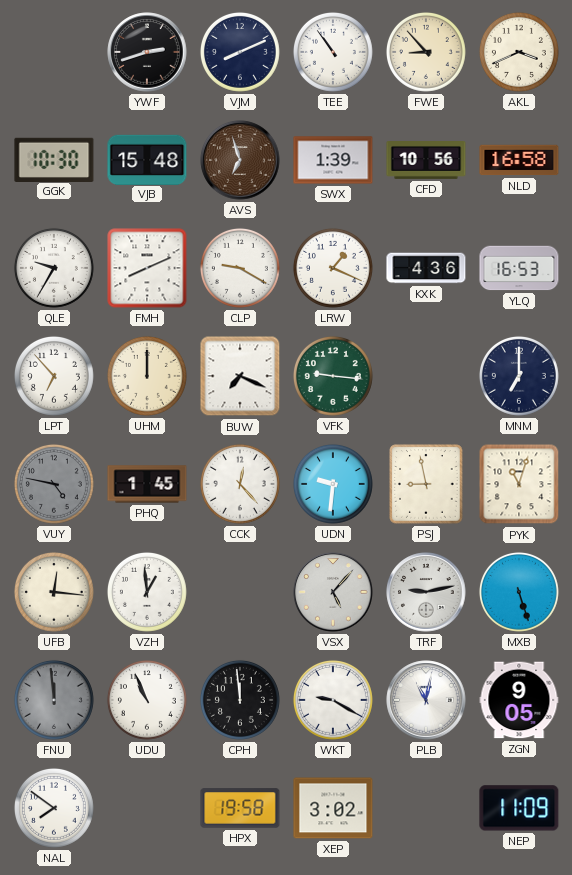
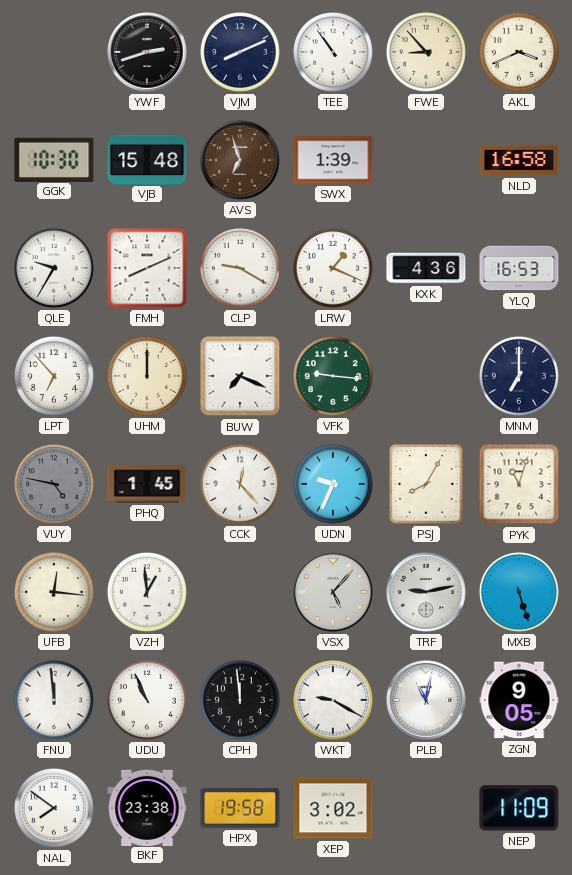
CFD: 10:56 -> none
UDN: 9:31 -> 9:34
PSJ: 8:58 -> 8:05
FNU dial: grey -> white
BKF: none -> 23:38
